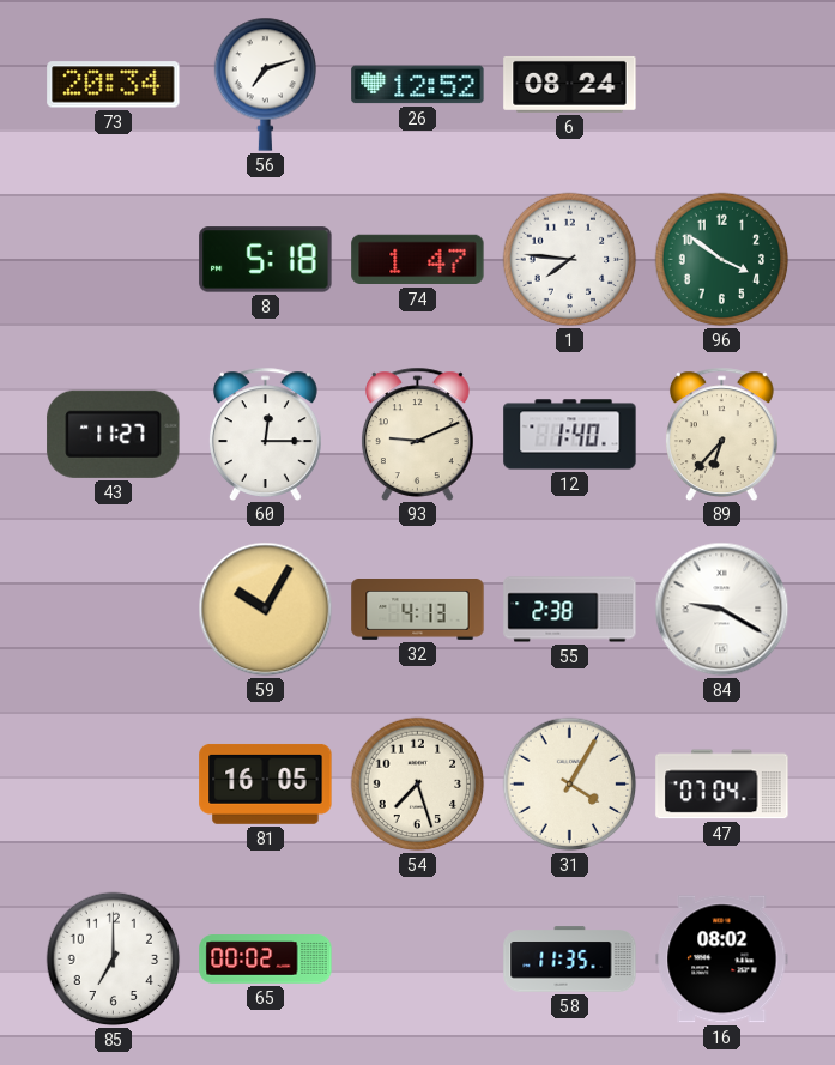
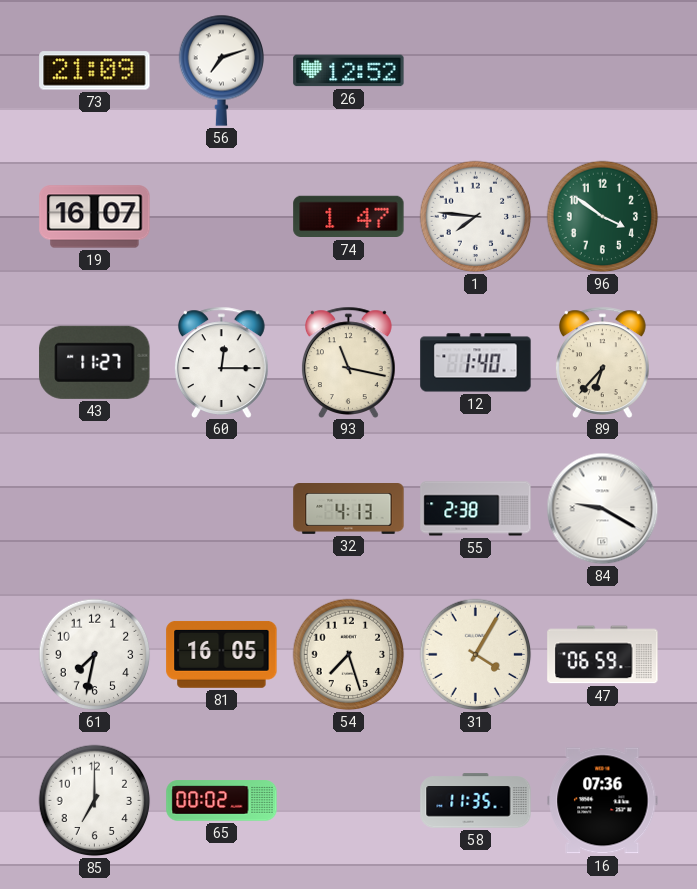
73: 20:34 -> 21:09
6: 08:24 -> none
19: none -> 16:07
8: 5:18 -> none
93: 9:11 -> 11:17
59: 10:05 -> none
61: none -> 7:32
47: 07:04 -> 06:59
16: 08:02 -> 07:36
